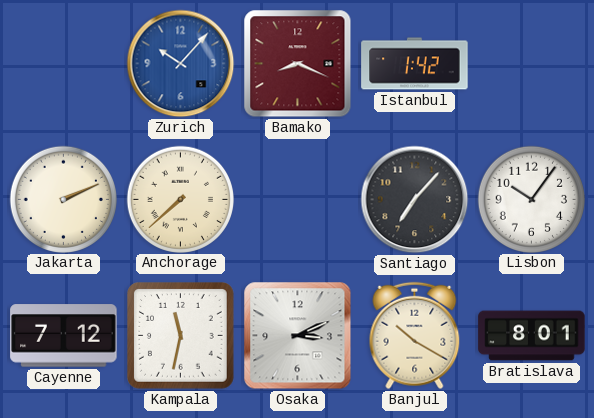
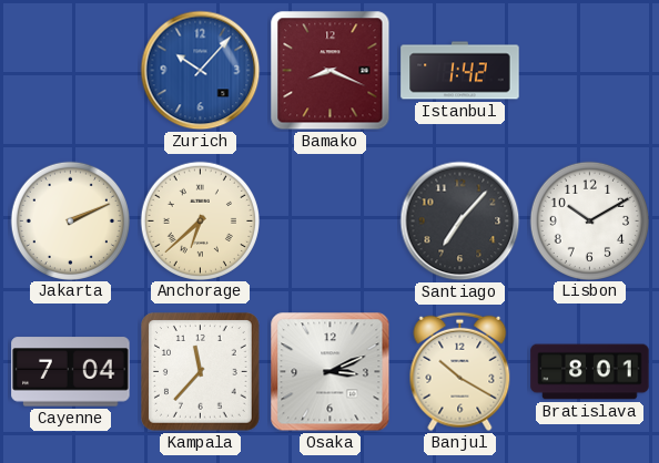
Anchorage: 7:38 -> 6:38
Lisbon: 10:06 -> 10:10
Cayenne: 7:12 -> 7:04
Kampala: 11:32 -> 11:37
